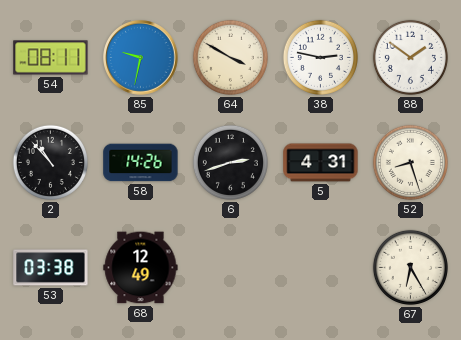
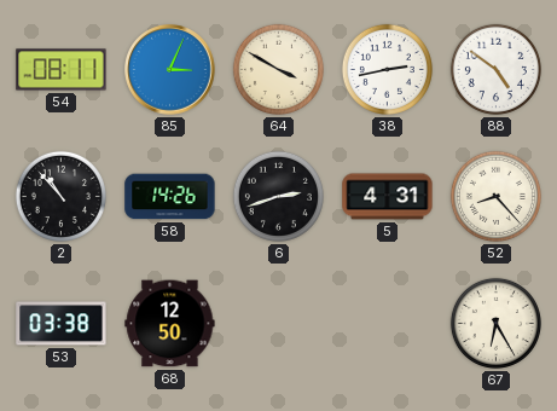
85: 9:32 -> 3:04
38: 2:47 -> 2:43
88: 1:51 -> 4:51
52: 8:27 -> 8:23
68: 12:49 -> 12:50
